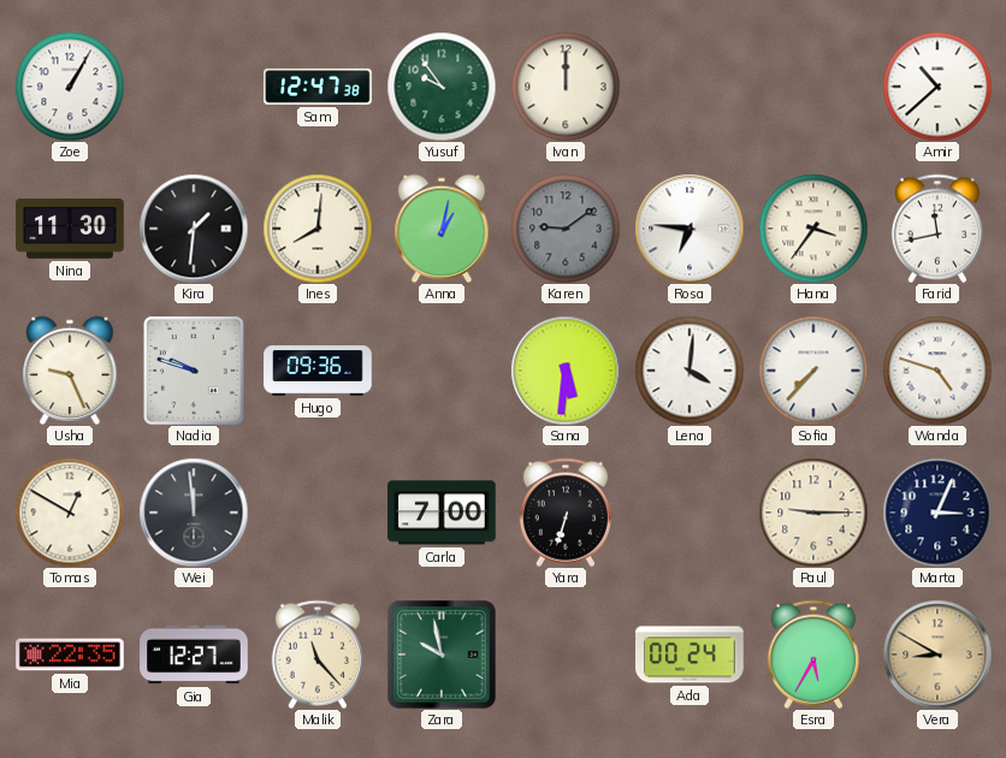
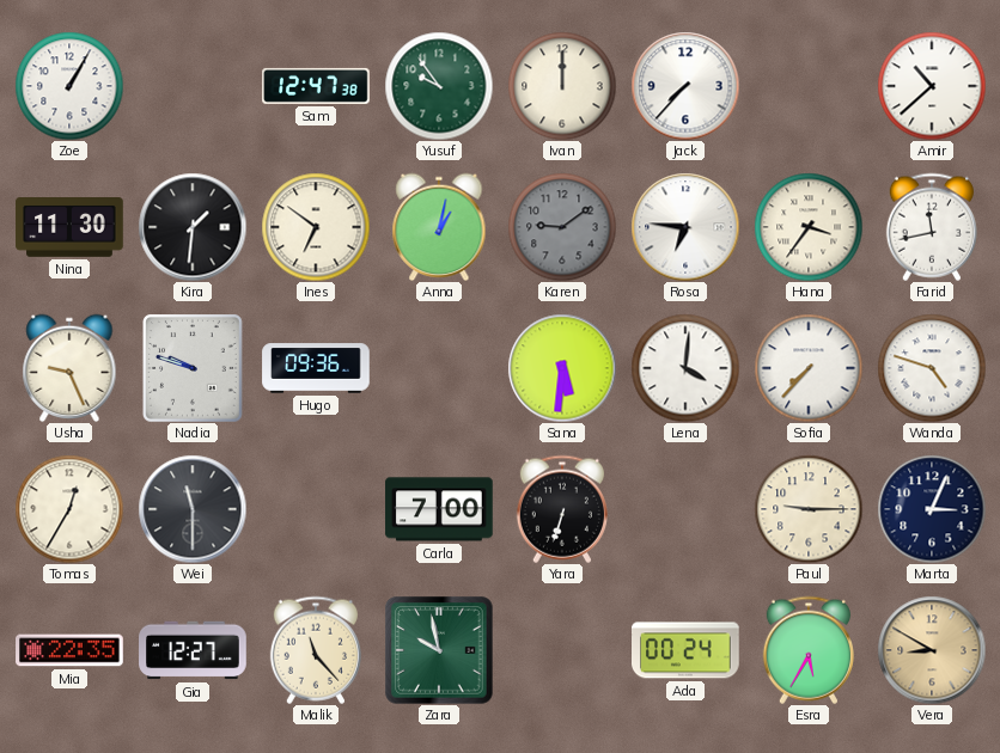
Jack: none -> 7:37
Ines: 8:01 -> 6:51
Tomas: 12:50 -> 12:35
Wei: 11:59 -> 11:30
